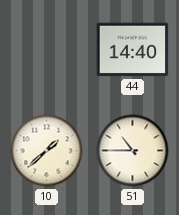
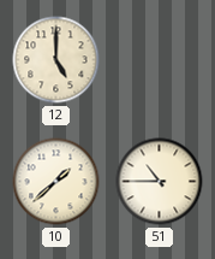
12: none -> 5:00
44: 14:40 -> none
